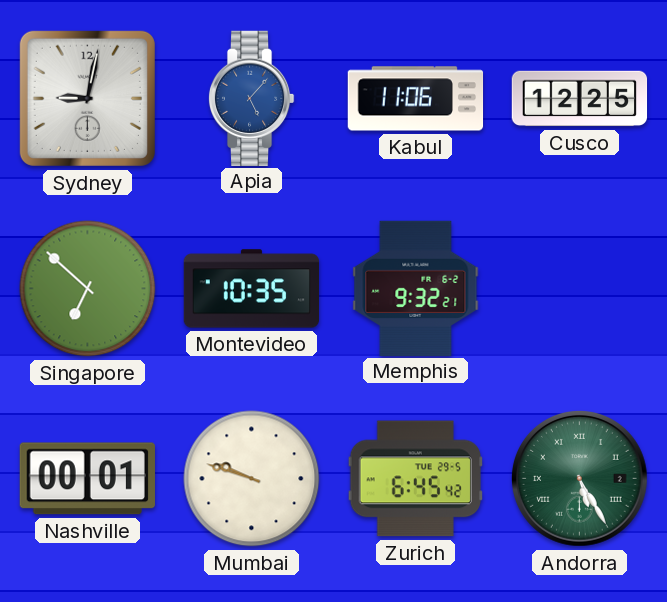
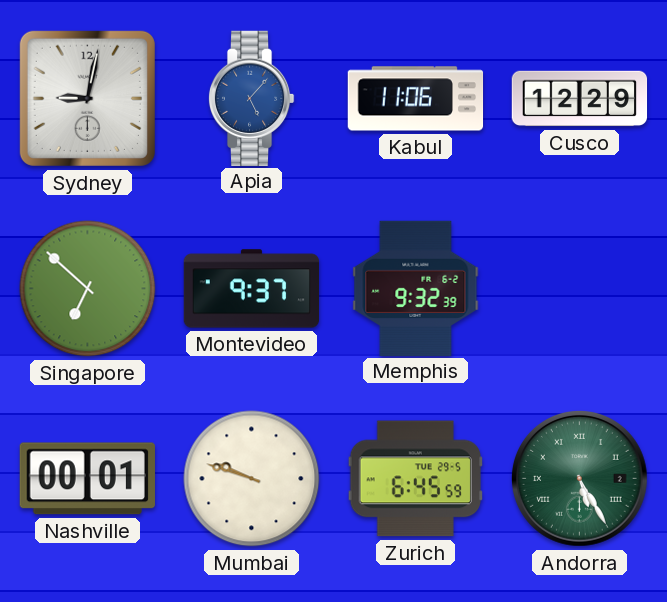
Cusco: 12:25 -> 12:29
Montevideo: 10:35 -> 9:37
Memphis: 9:32:21 -> 9:32:39
Zurich: 6:45:42 -> 6:45:59
